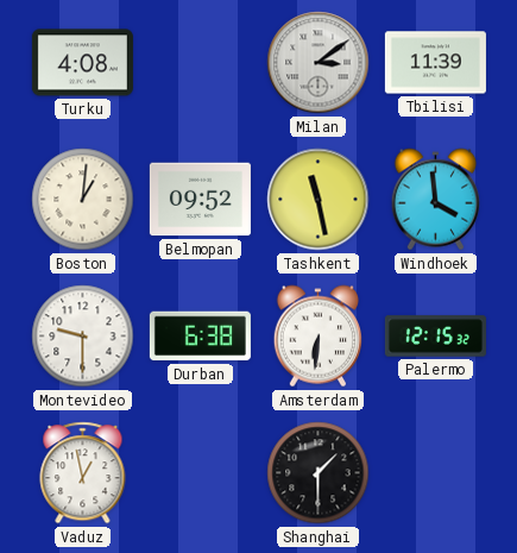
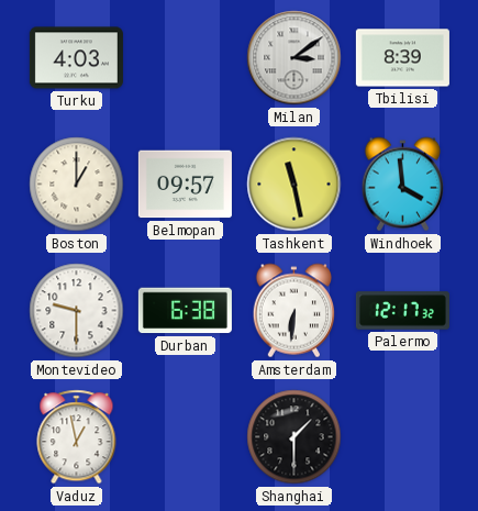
Turku: 4:08 -> 4:03
Tbilisi: 11:39 -> 8:39
Boston: 1:01 -> 1:00
Belmopan: 09:52 -> 09:57
Palermo: 12:15 -> 12:17
